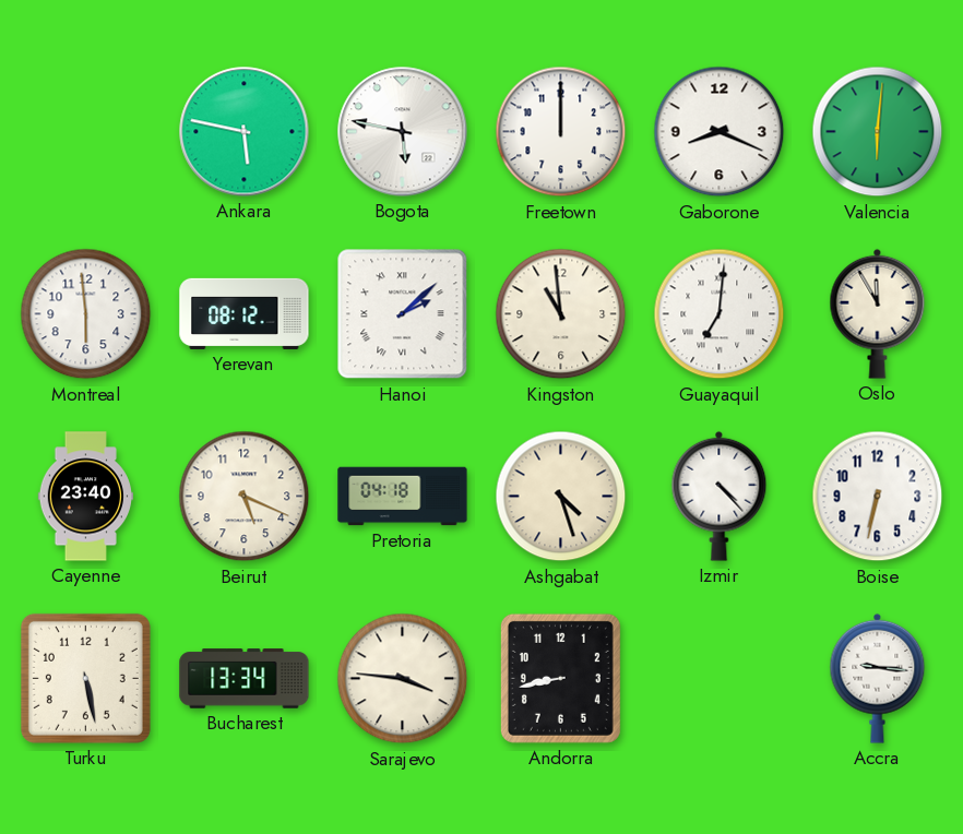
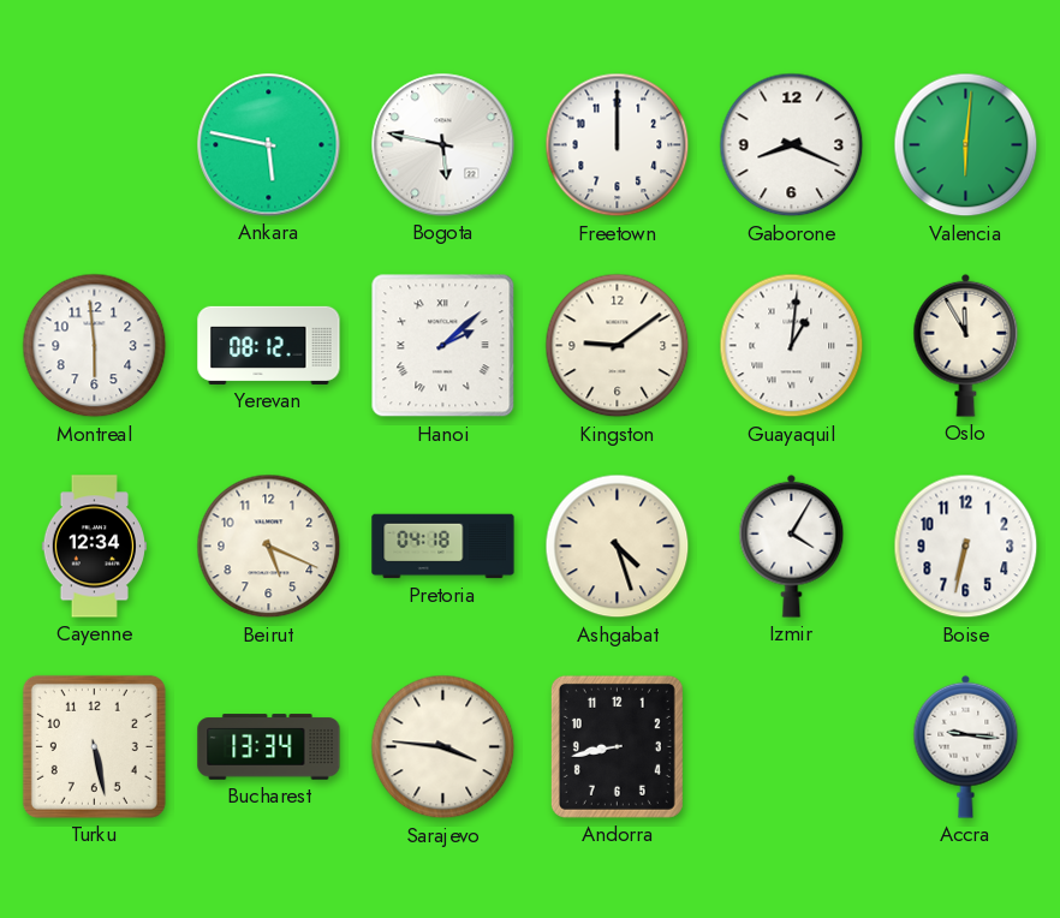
Kingston: 10:59 -> 9:09
Guayaquil: 7:01 -> 1:01
Cayenne: 23:40 -> 12:34
Izmir: 4:23 -> 4:05
